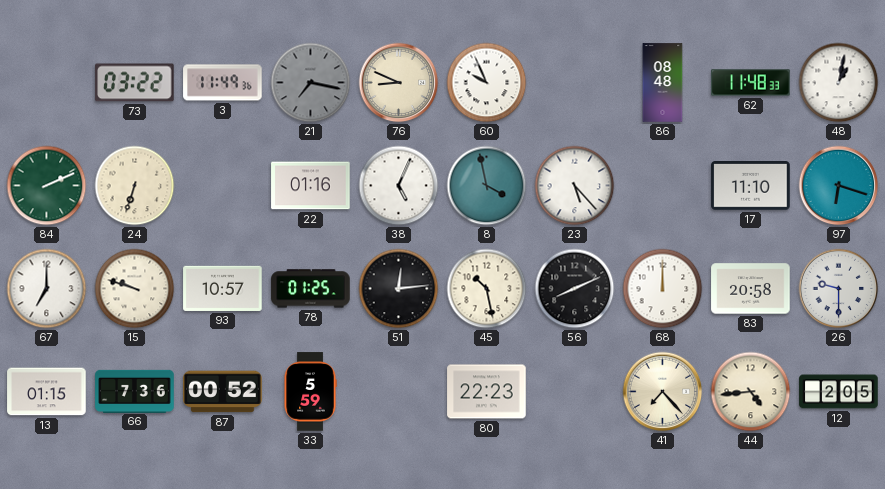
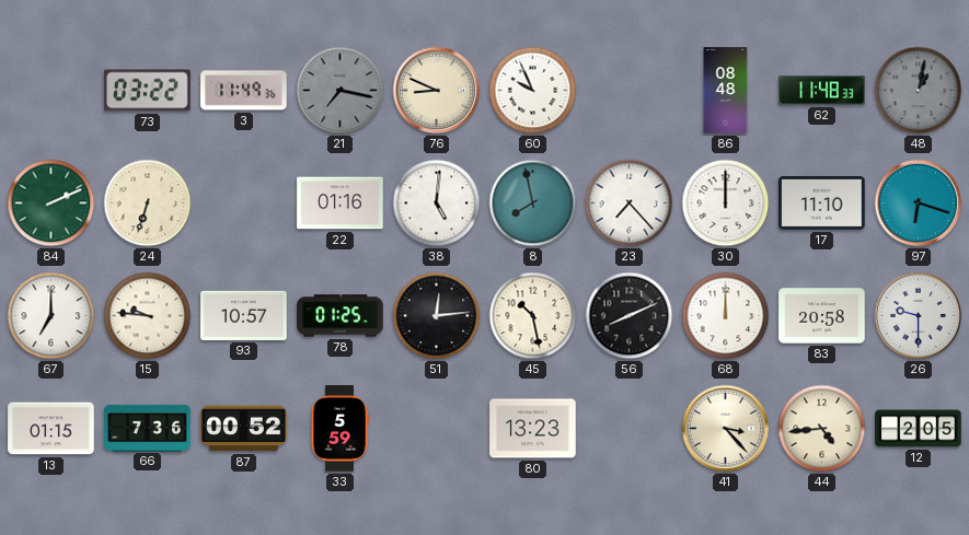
48 dial: white -> grey
38: 5:04 -> 5:01
8: 3:58 -> 7:58
23: 5:23 -> 7:23
30: none -> 12:00
15: 9:48 -> 9:46
80: 22:23 -> 13:23
41: 7:23 -> 3:23
